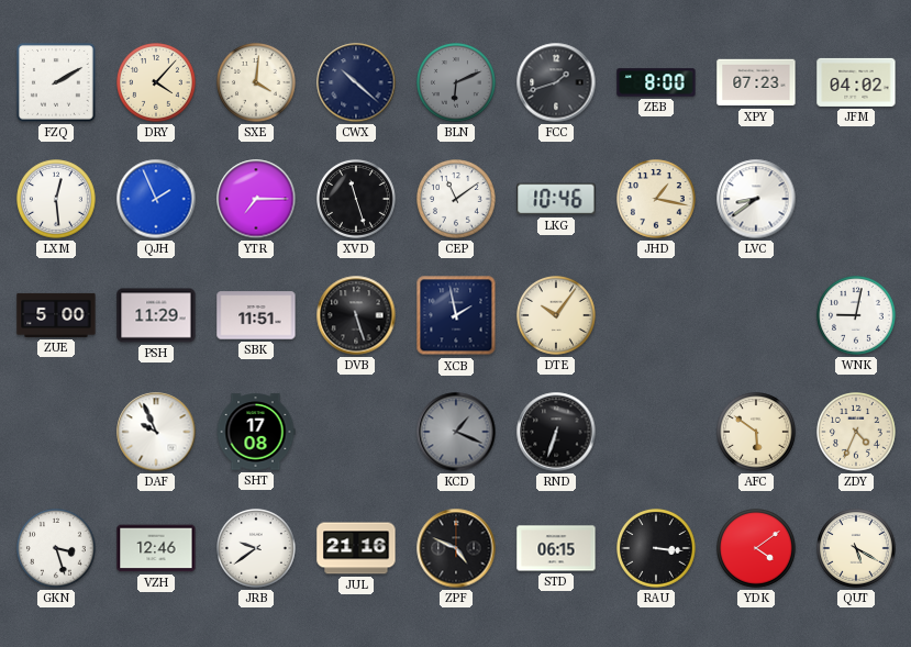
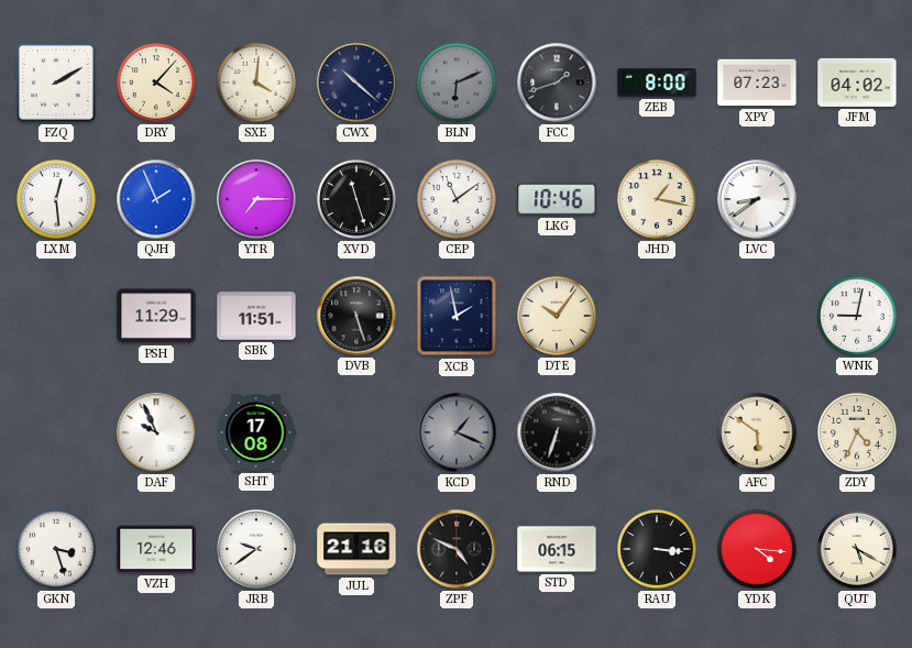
ZUE: 5:00 -> none
YDK: 4:09 -> 4:16
